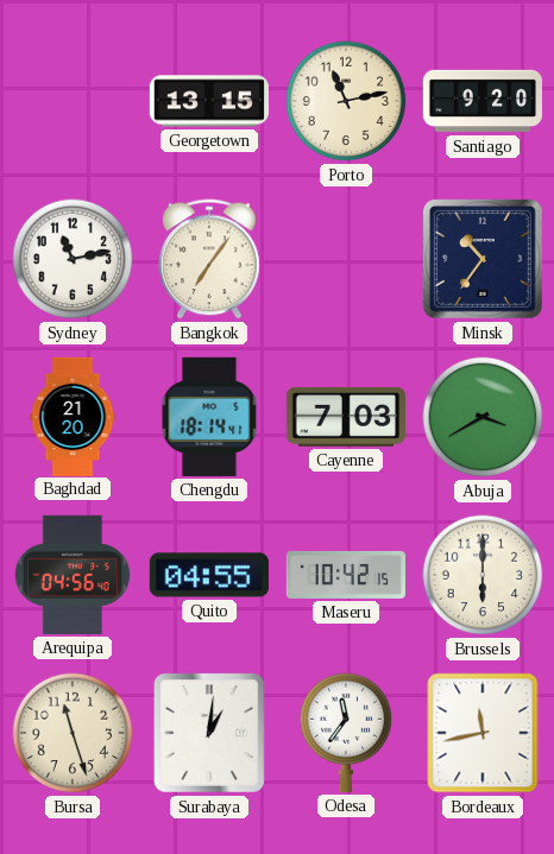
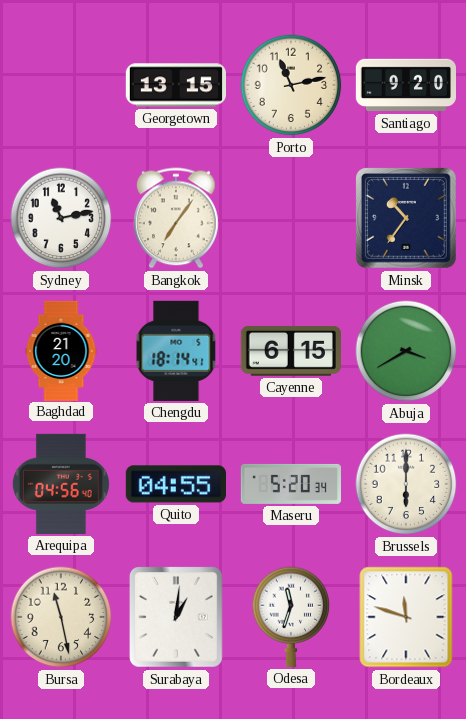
Cayenne: 7:03 -> 6:15
Maseru: 10:42 -> 5:20
Bursa: 11:27 -> 11:28
Odesa: 11:36 -> 11:33
Bordeaux: 11:43 -> 11:48
